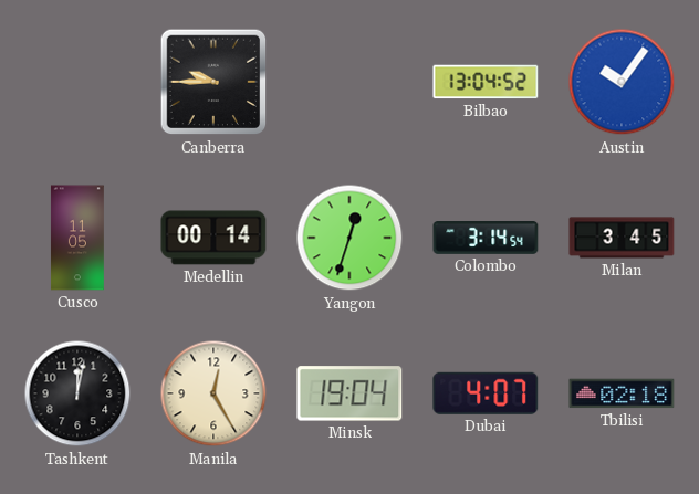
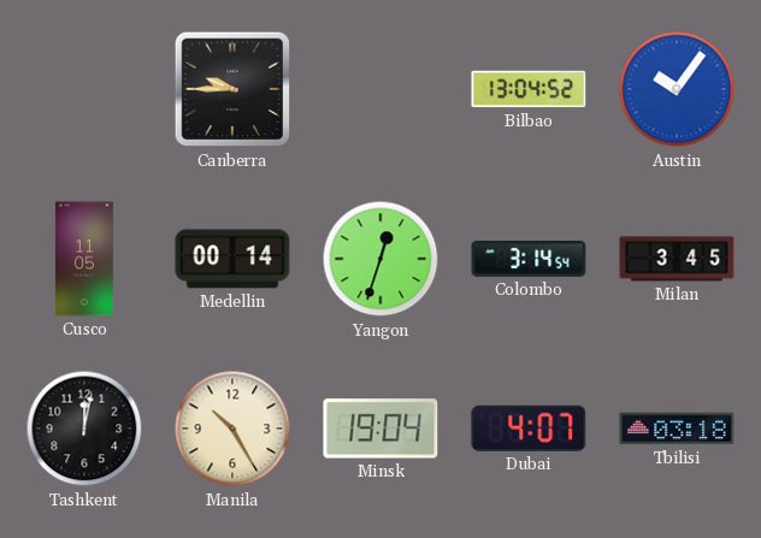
Manila: 12:25 -> 10:25
Tbilisi: 02:18 -> 03:18
